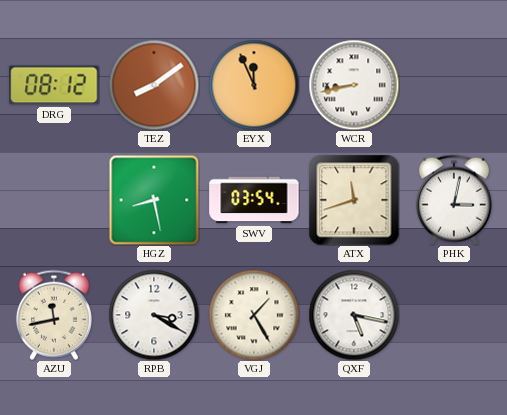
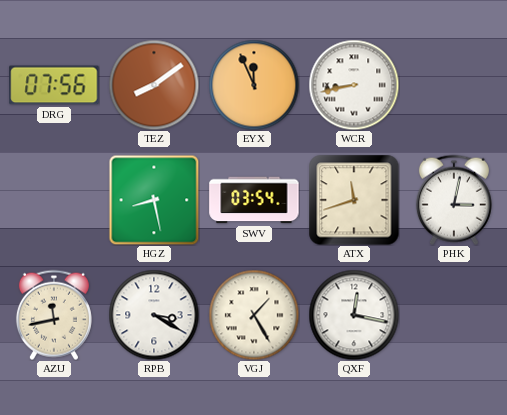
DRG: 08:12 -> 07:56
QXF: 5:17 -> 12:17
